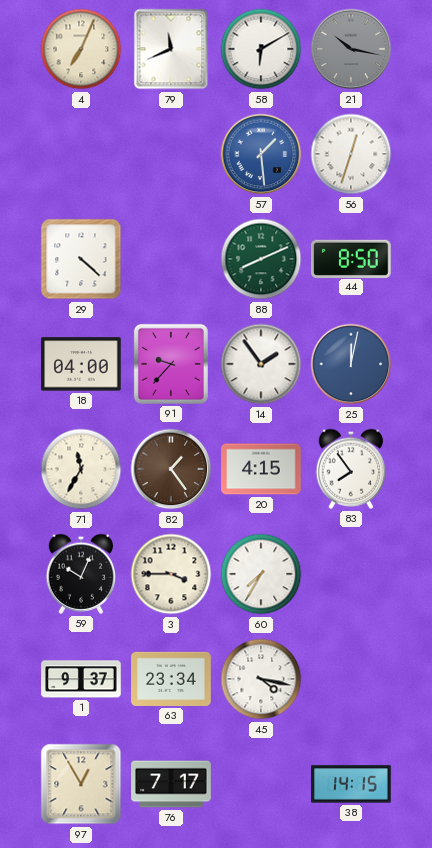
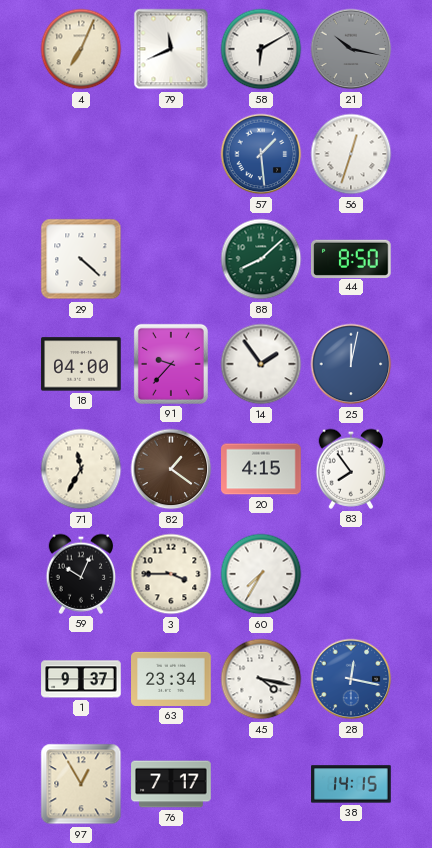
88: 8:11 -> 8:08
82: 1:24 -> 1:21
28: none -> 12:17
